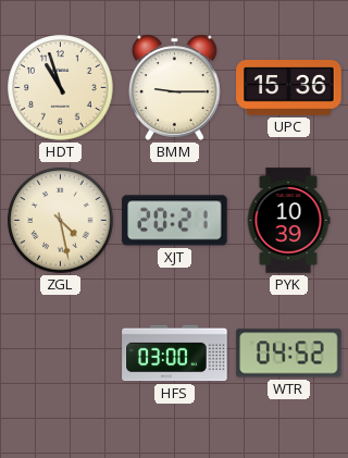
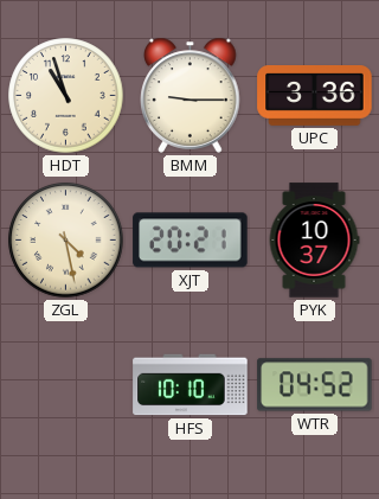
UPC: 15:36 -> 3:36
PYK: 10:39 -> 10:37
HFS: 03:00 -> 10:10
